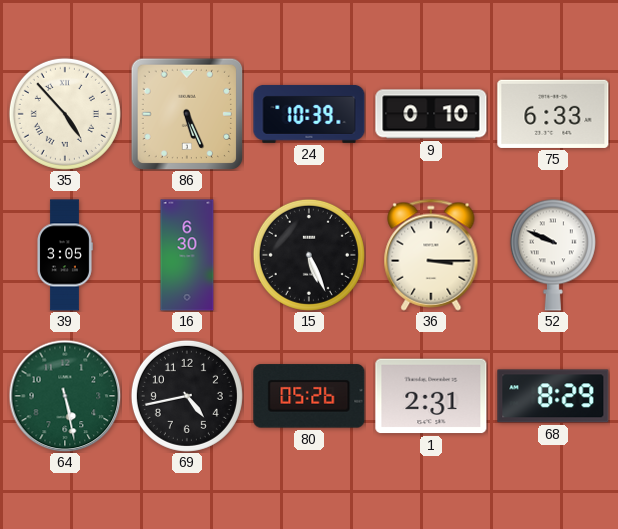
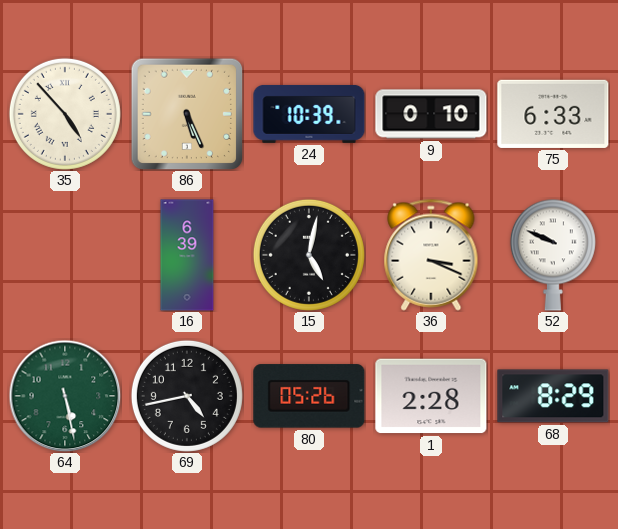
39: 3:05 -> none
16: 6:30 -> 6:39
15: 5:26 -> 5:02
36: 3:15 -> 3:19
1: 2:31 -> 2:28
